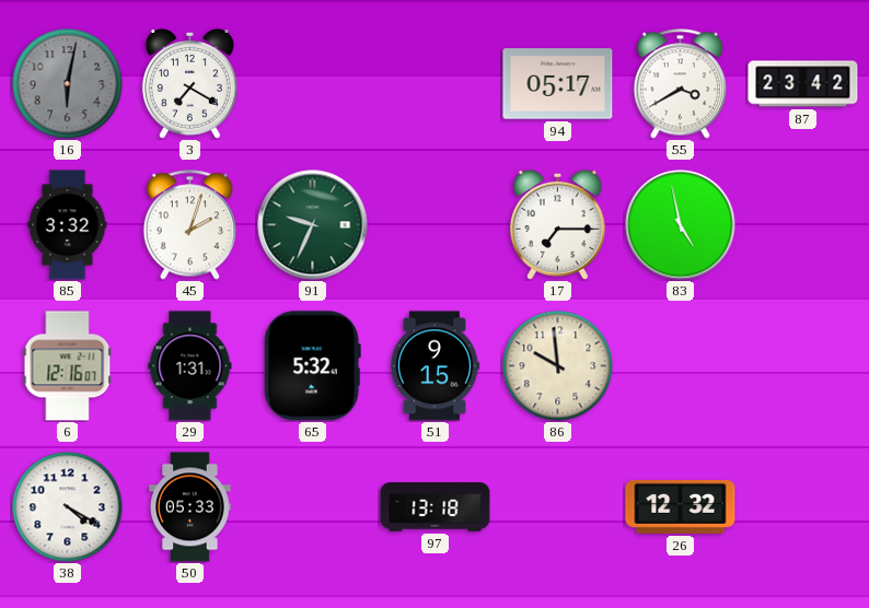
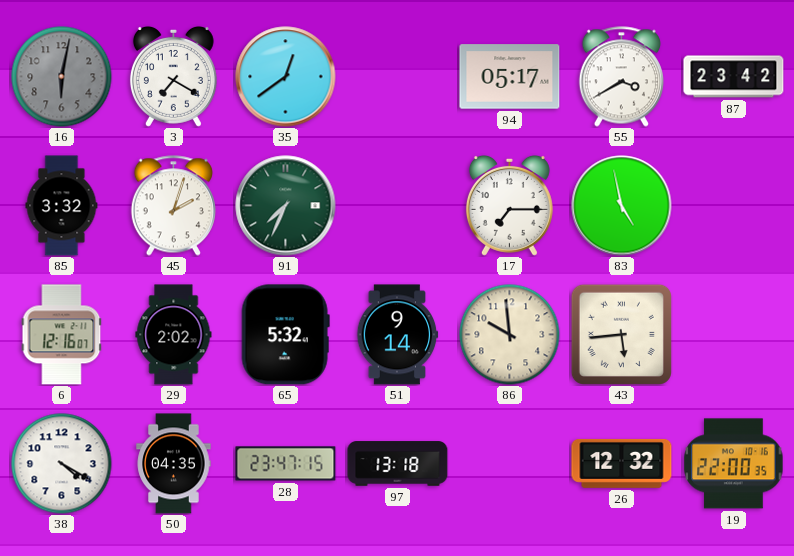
35: none -> 12:39
91: 9:34 -> 7:34
29: 1:31 -> 2:02
51: 9:15 -> 9:14
43: none -> 5:44
50: 05:33 -> 04:35
28: none -> 23:47
19: none -> 22:00
